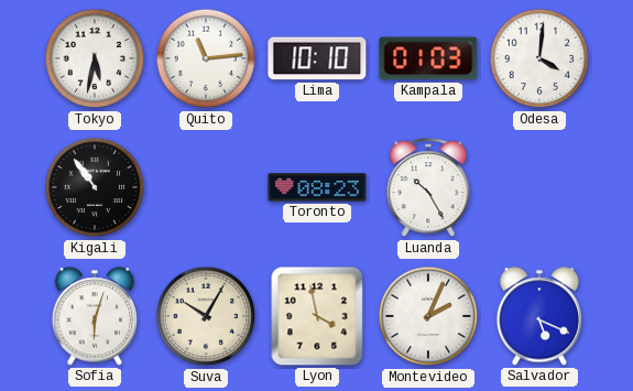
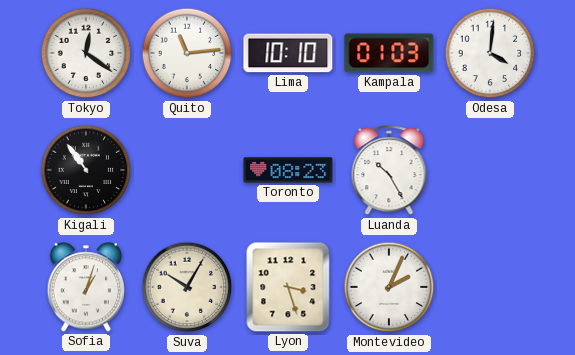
Tokyo: 5:32 -> 12:21
Sofia: 6:03 -> 1:03
Lyon: 3:58 -> 3:27
Salvador: 5:19 -> none
